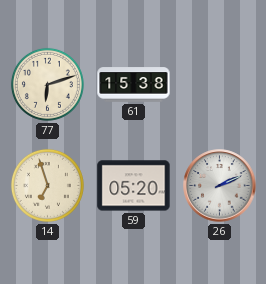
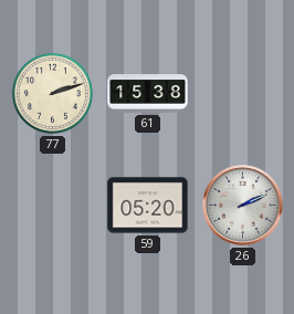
77: 6:12 -> 2:12
14: 6:57 -> none
